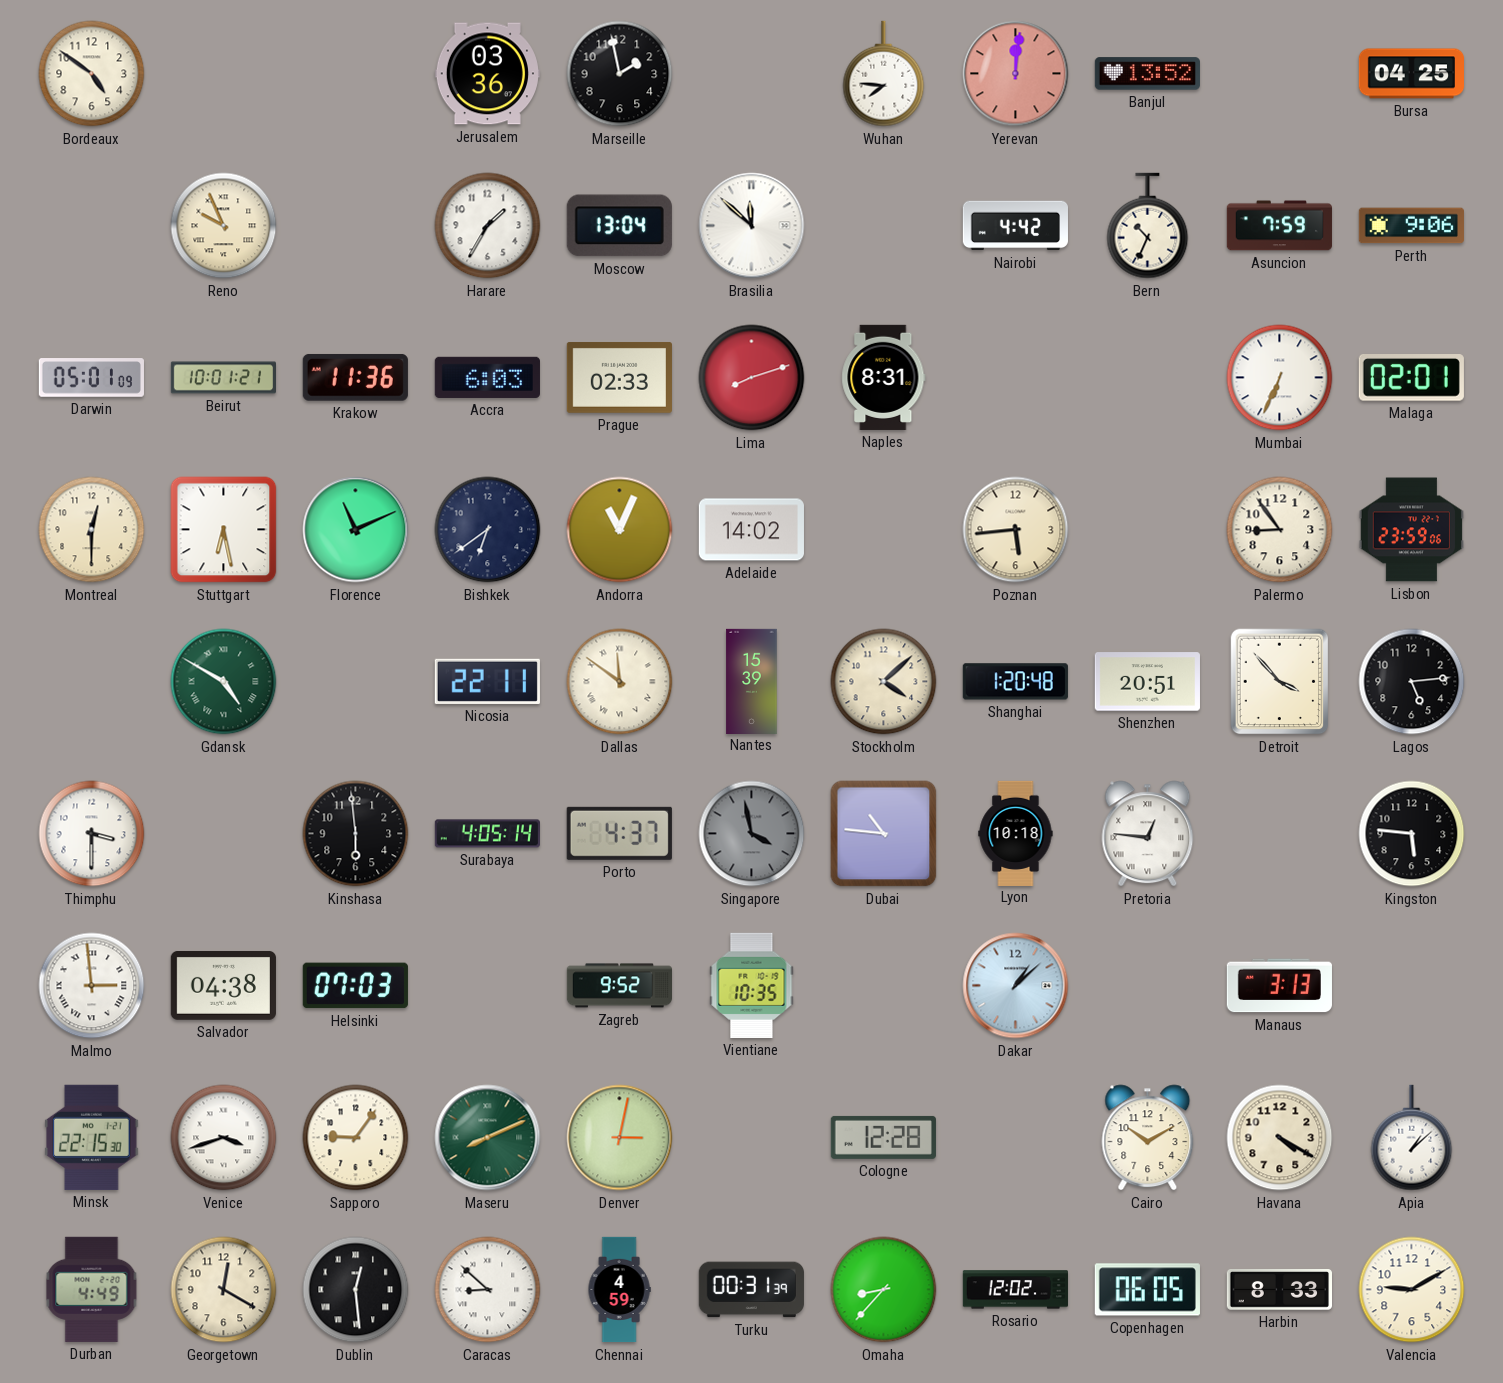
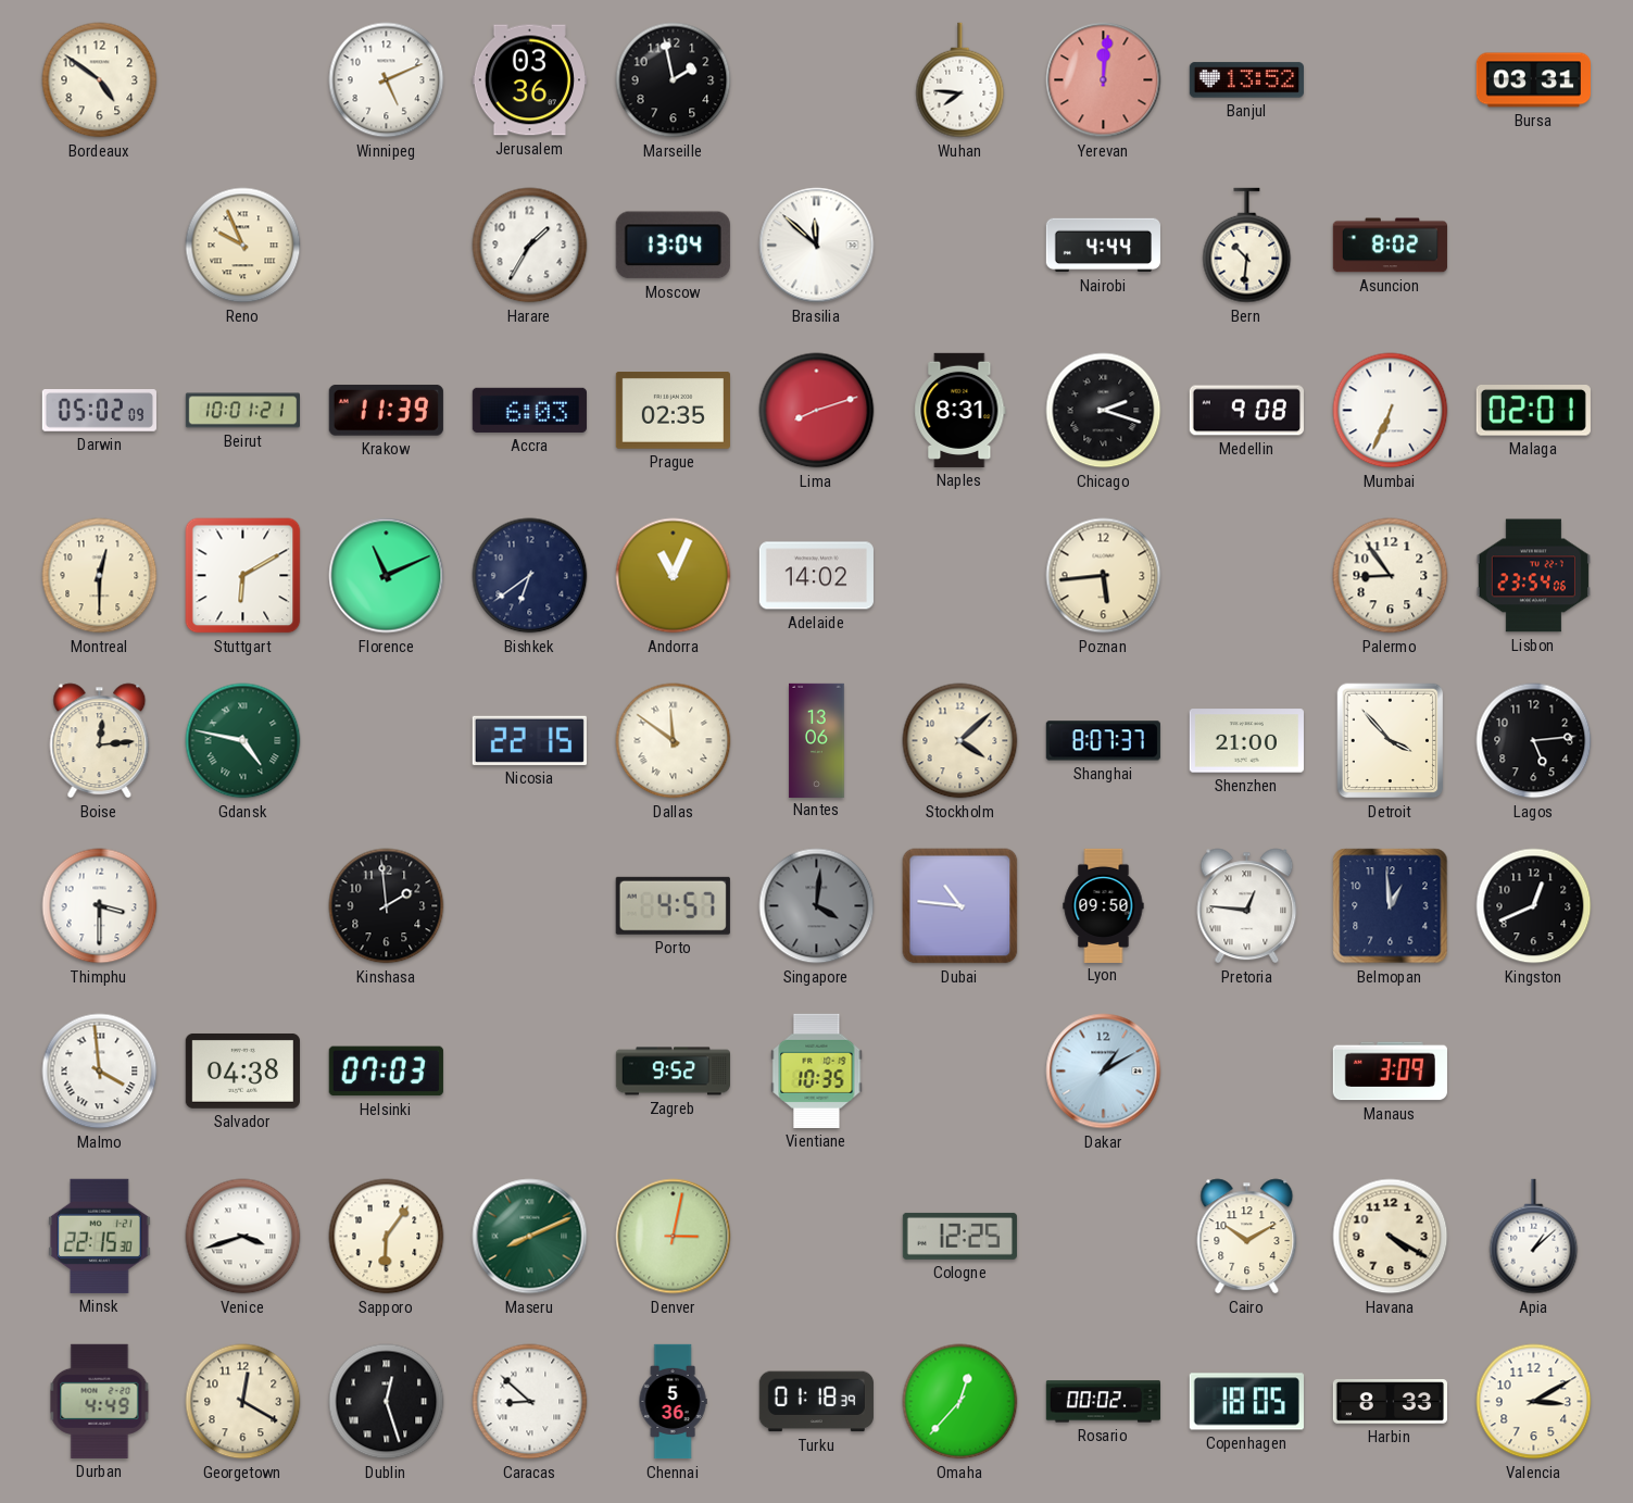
Winnipeg: none -> 5:11
Bursa: 04:25 -> 03:31
Nairobi: 4:42 -> 4:44
Bern: 10:34 -> 10:31
Asuncion: 7:59 -> 8:02
Perth: 9:06 -> none
Darwin: 05:01 -> 05:02
Krakow: 11:36 -> 11:39
Prague: 02:33 -> 02:35
Chicago: none -> 2:18
Medellin: none -> 9:08
Stuttgart: 6:28 -> 6:10
Lisbon: 23:59 -> 23:54
Boise: none -> 12:14
Gdansk: 4:50 -> 4:47
Nicosia: 22:11 -> 22:15
Nantes: 15:39 -> 13:06
Shanghai: 1:20 -> 8:07
Shenzhen: 20:51 -> 21:00
Kinshasa: 5:59 -> 1:59
Surabaya: 4:05 -> none
Porto: 4:37 -> 4:57
Singapore: 3:58 -> 4:01
Lyon: 10:18 -> 09:50
Belmopan: none -> 12:59
Kingston: 5:46 -> 12:41
Malmo: 2:59 -> 3:59
Dakar: 1:08 -> 1:10
Manaus: 3:13 -> 3:09
Sapporo: 9:06 -> 6:06
Cologne: 12:28 -> 12:25
Dublin: 12:29 -> 12:27
Chennai: 4:59 -> 5:36
Turku: 00:31 -> 01:18
Omaha: 8:37 -> 12:37
Rosario: 12:02 -> 00:02
Copenhagen: 06:05 -> 18:05
Valencia: 9:10 -> 3:10
